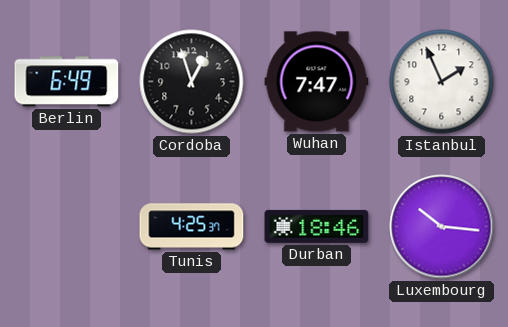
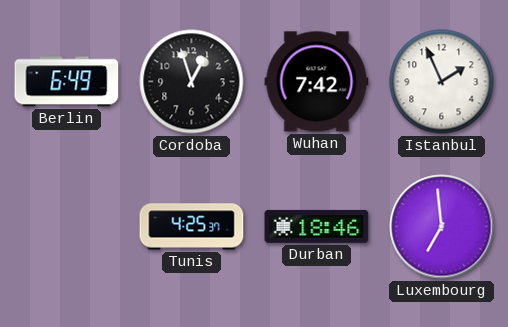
Wuhan: 7:47 -> 7:42
Luxembourg: 10:16 -> 6:59
